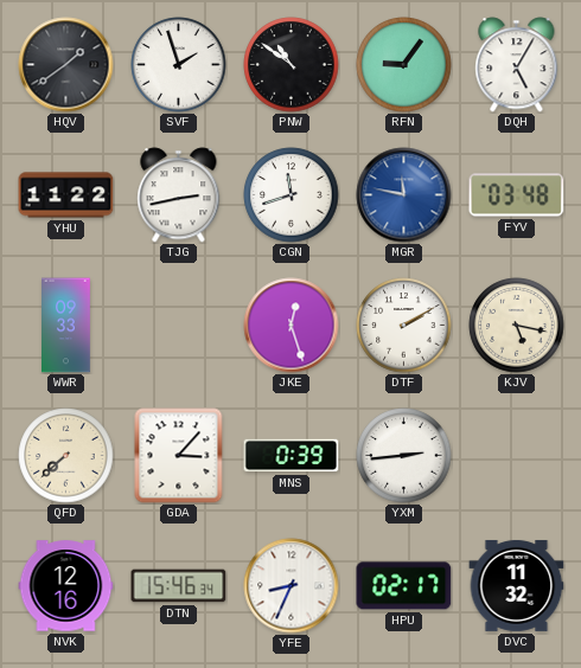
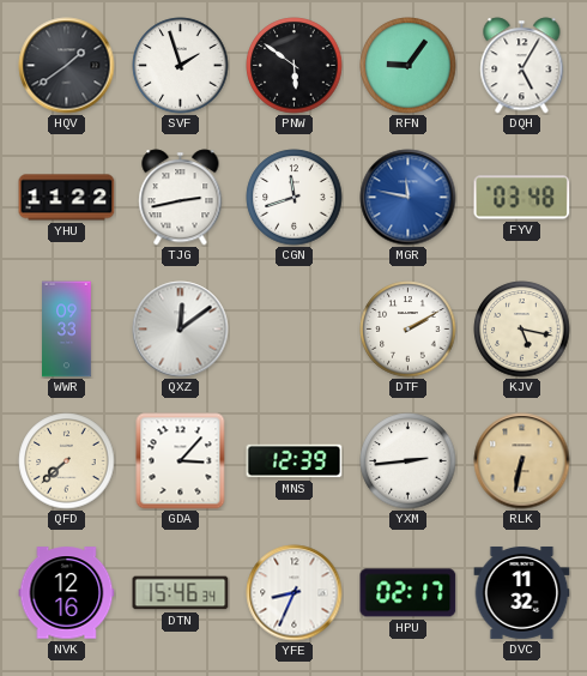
PNW: 10:51 -> 5:51
QXZ: none -> 12:09
JKE: 12:27 -> none
MNS: 0:39 -> 12:39
RLK: none -> 6:32
